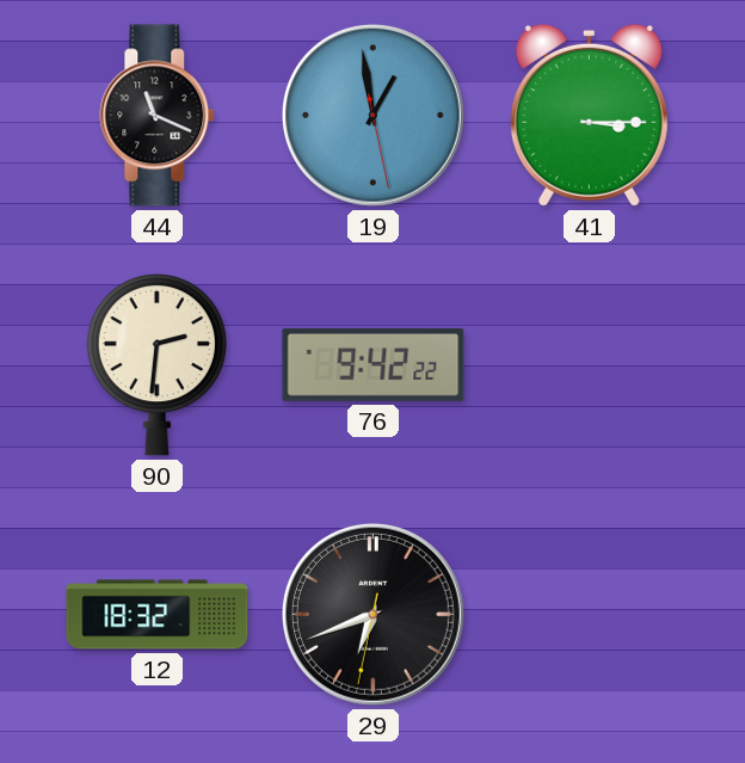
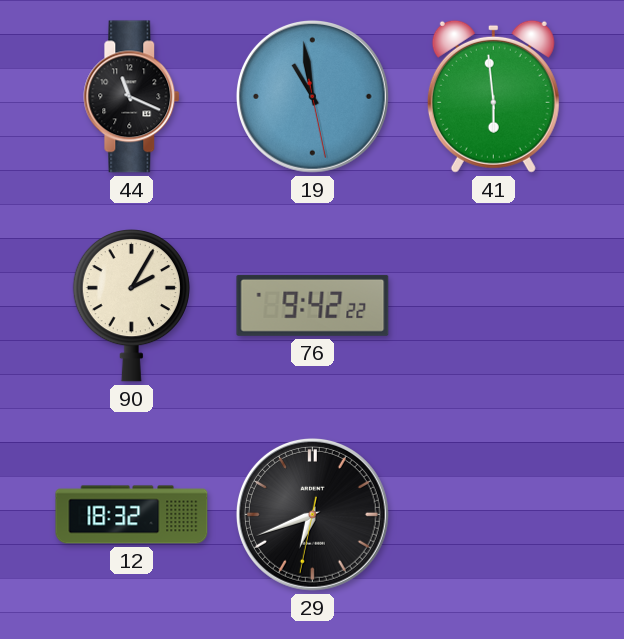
19: 12:58 -> 10:58
41: 3:15 -> 5:59
90: 2:31 -> 2:05
